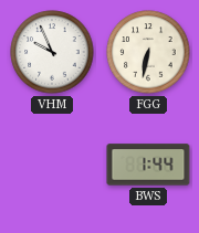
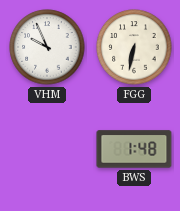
BWS: 1:44 -> 1:48
